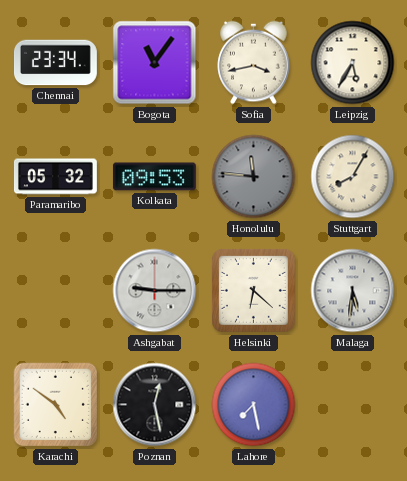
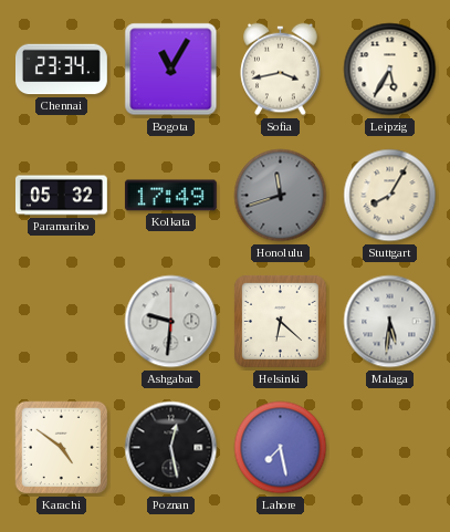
Bogota: 11:06 -> 11:05
Kolkata: 09:53 -> 17:49
Honolulu: 11:46 -> 11:42
Ashgabat: 9:15 -> 9:31
